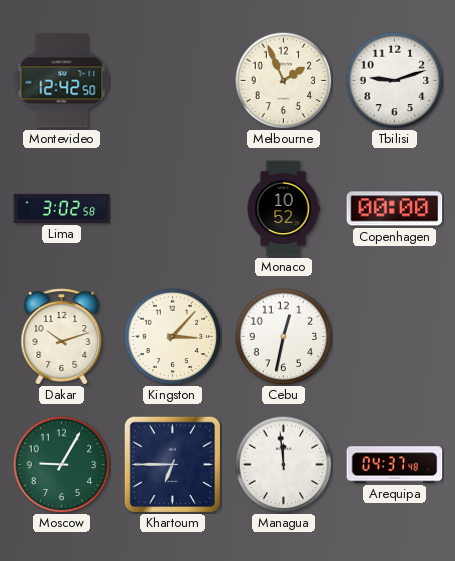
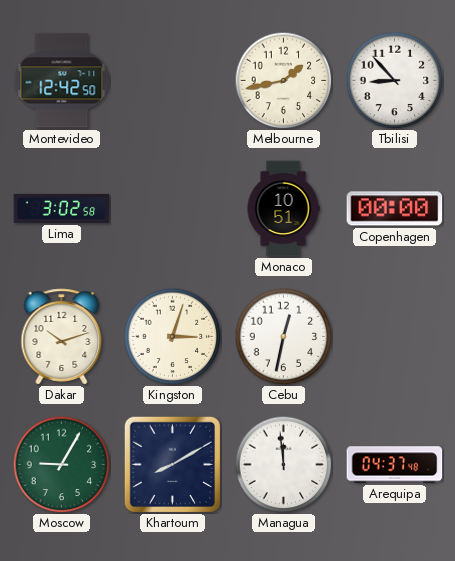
Melbourne: 1:56 -> 1:43
Tbilisi: 9:12 -> 8:53
Monaco: 10:52 -> 10:51
Kingston: 3:07 -> 3:03
Khartoum: 6:45 -> 8:10
